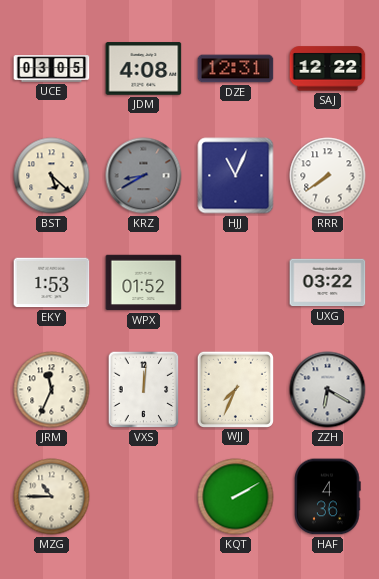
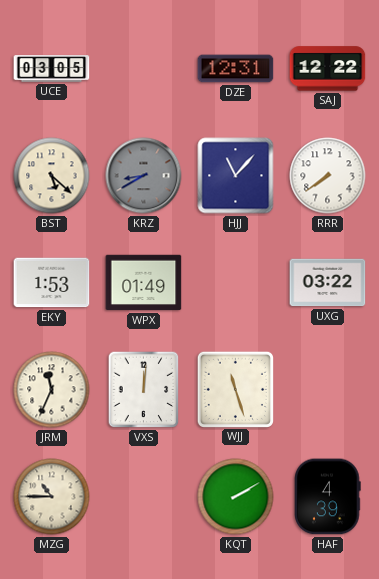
JDM: 4:08 -> none
HJJ: 11:04 -> 11:07
WPX: 01:52 -> 01:49
WJJ: 7:34 -> 11:27
ZZH: 6:20 -> none
HAF: 4:36 -> 4:39
